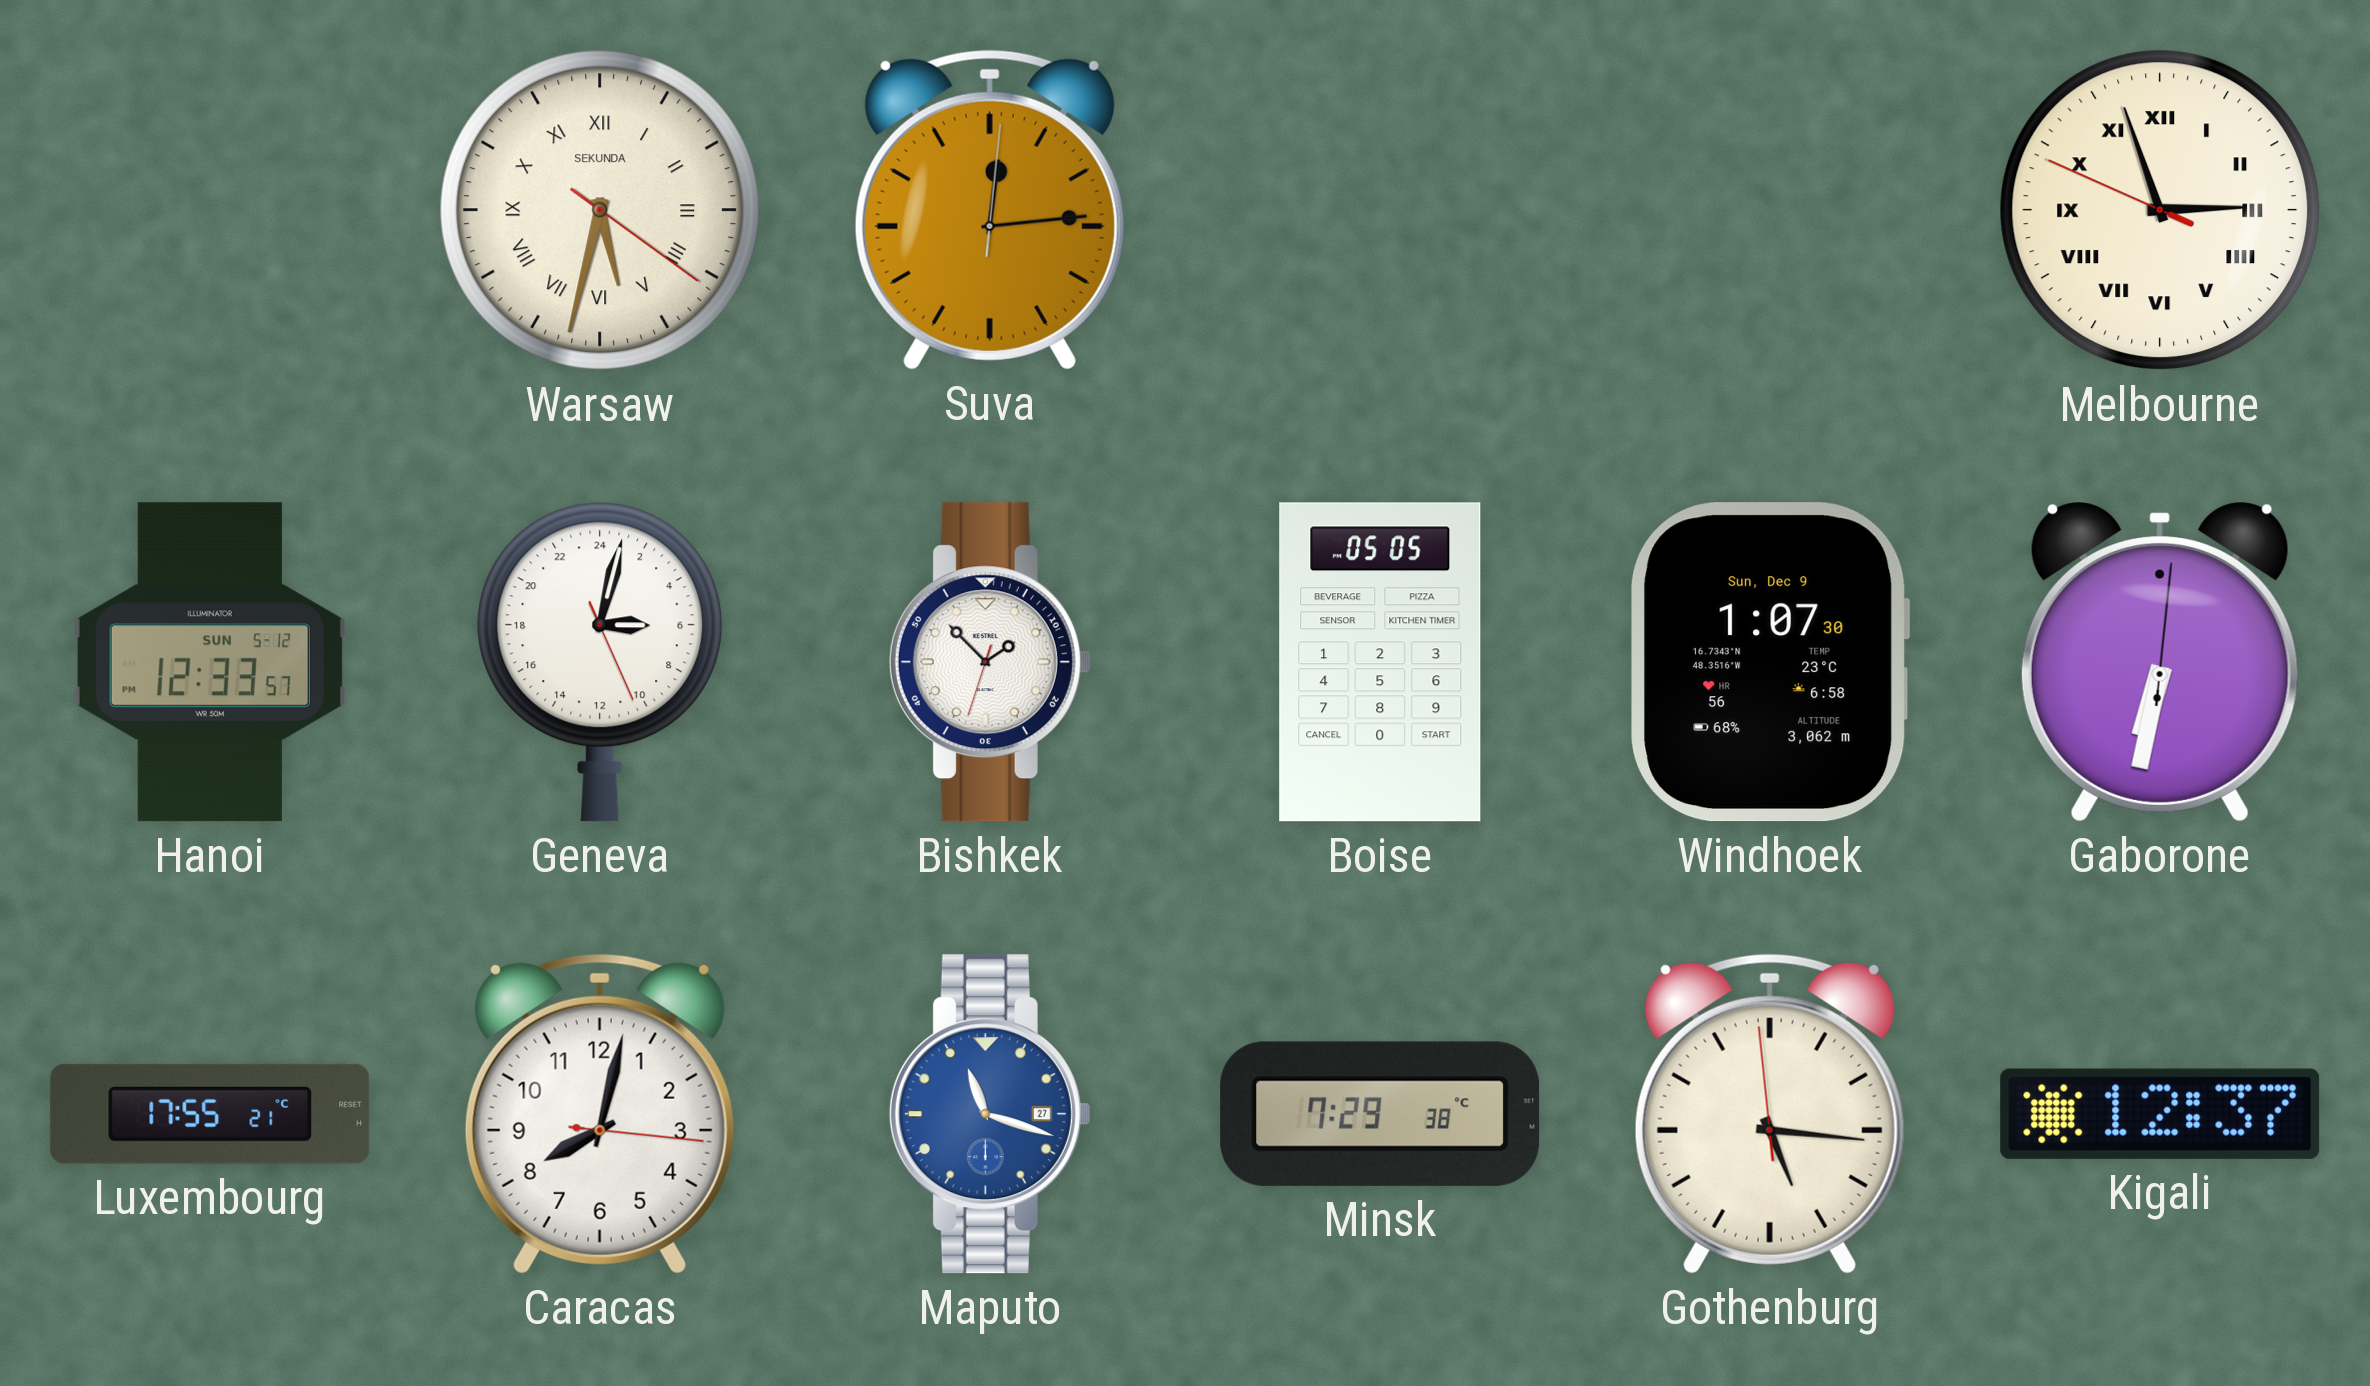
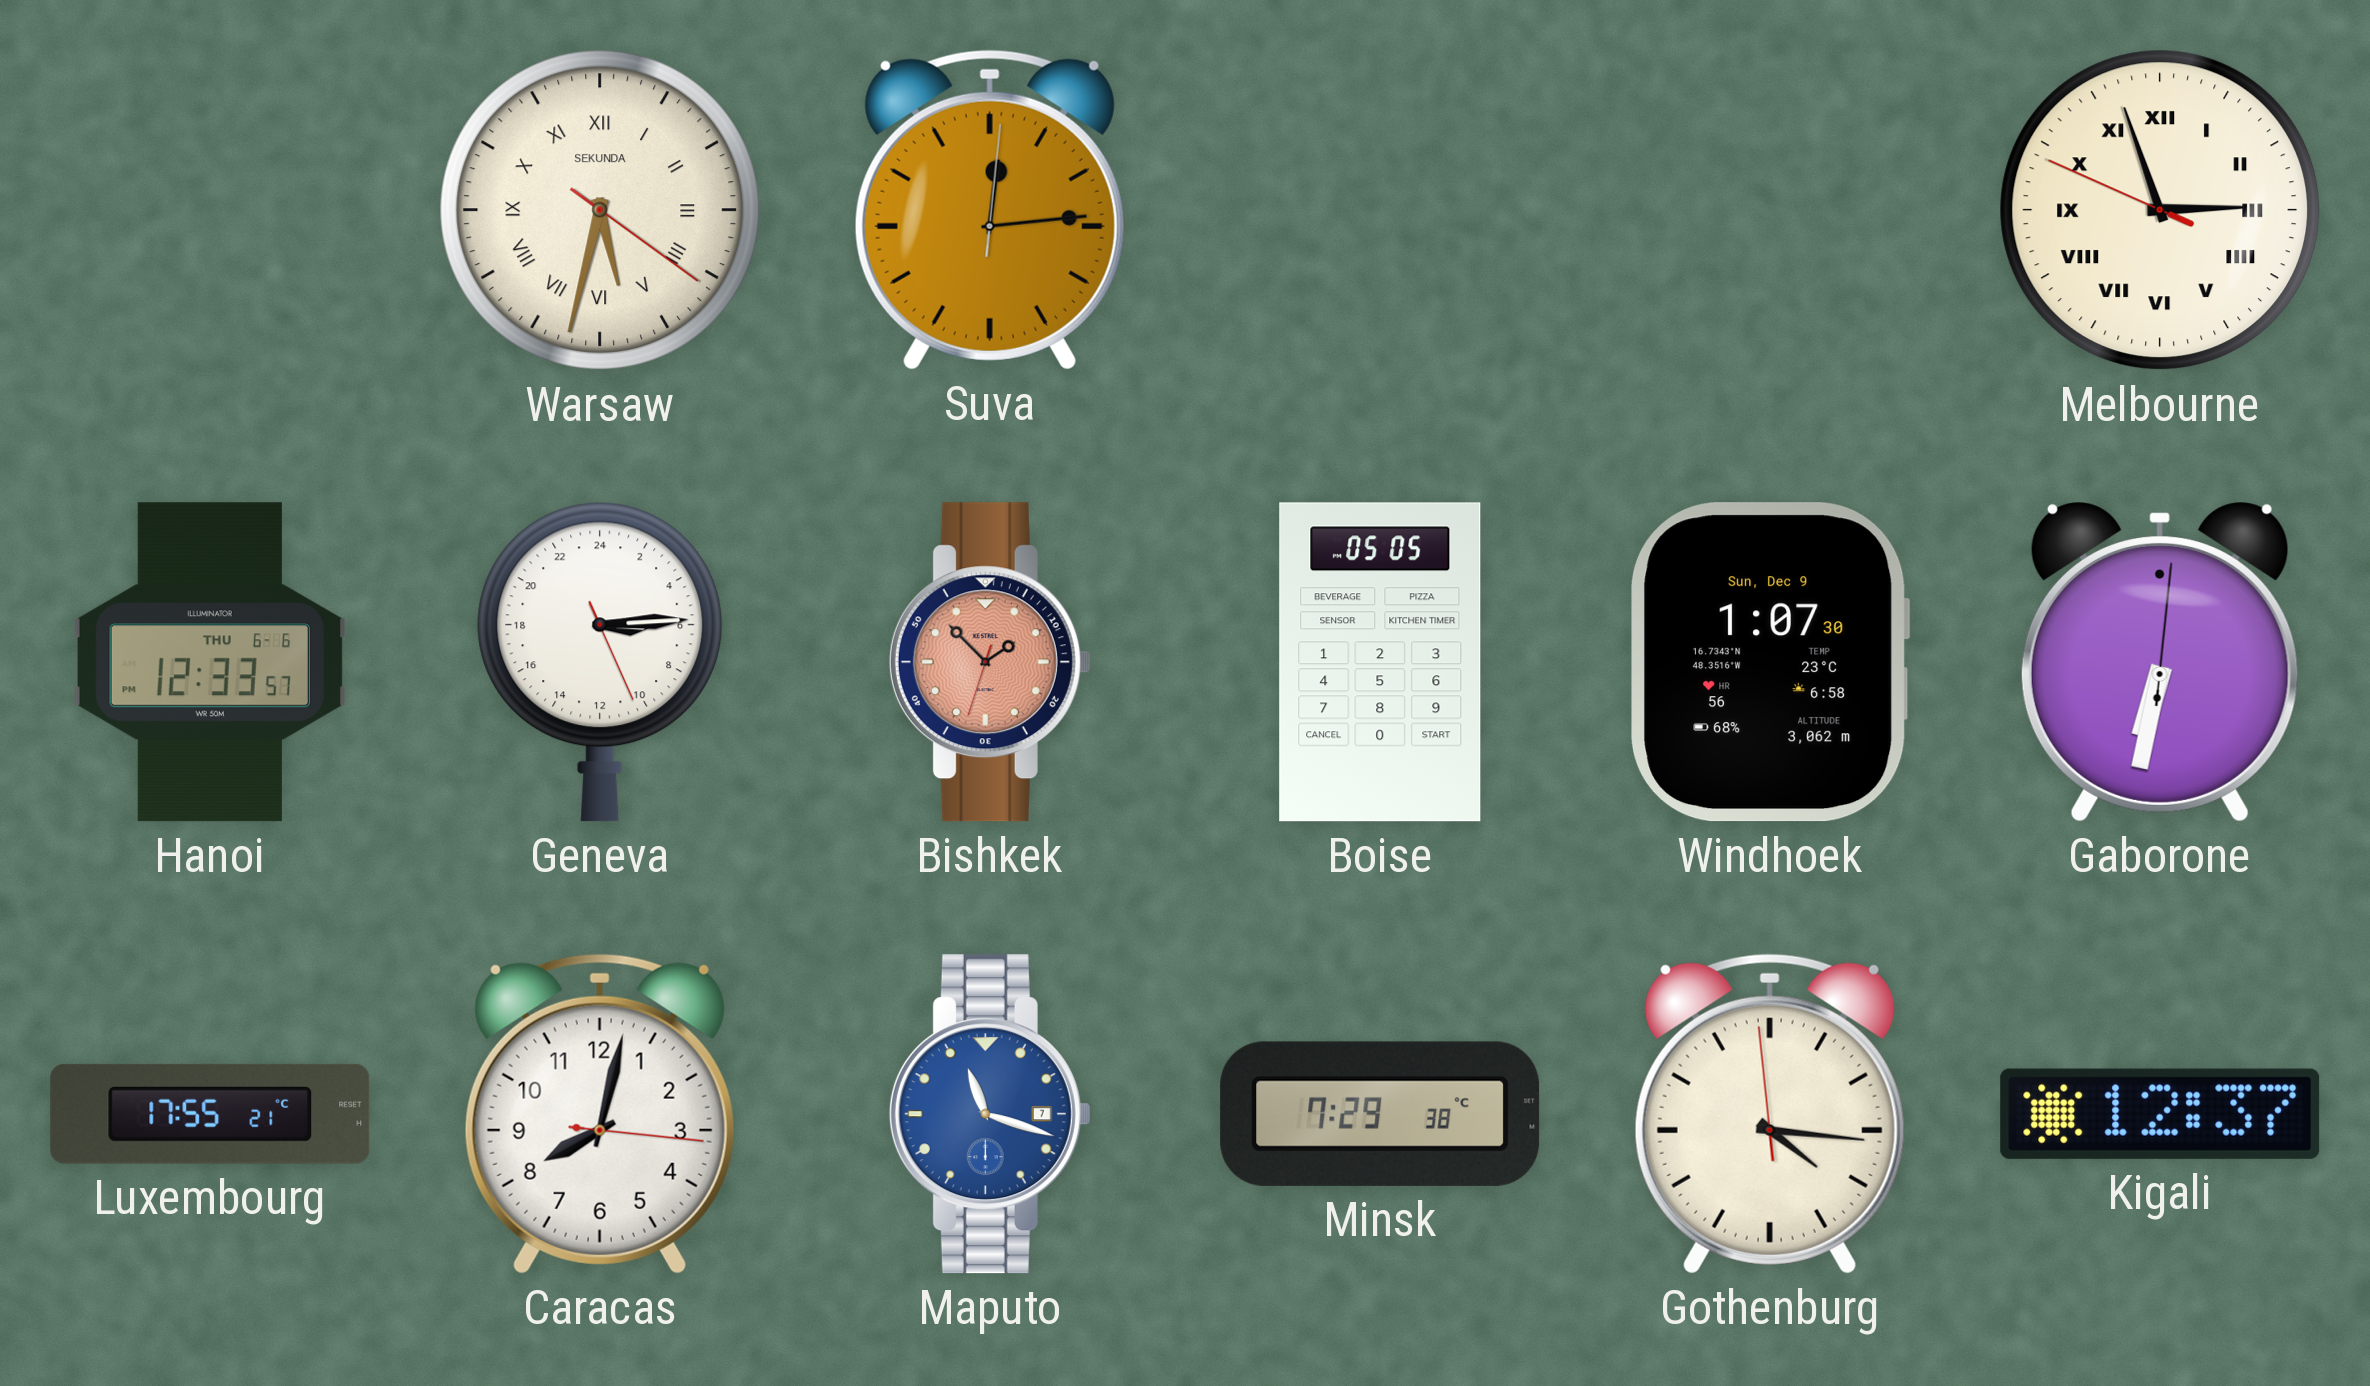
Hanoi date: SUN 5-12 -> THU 6-6
Geneva: 6:02 -> 6:14
Bishkek dial: white -> salmon
Maputo date: 27 -> 7
Gothenburg: 5:15 -> 4:15
